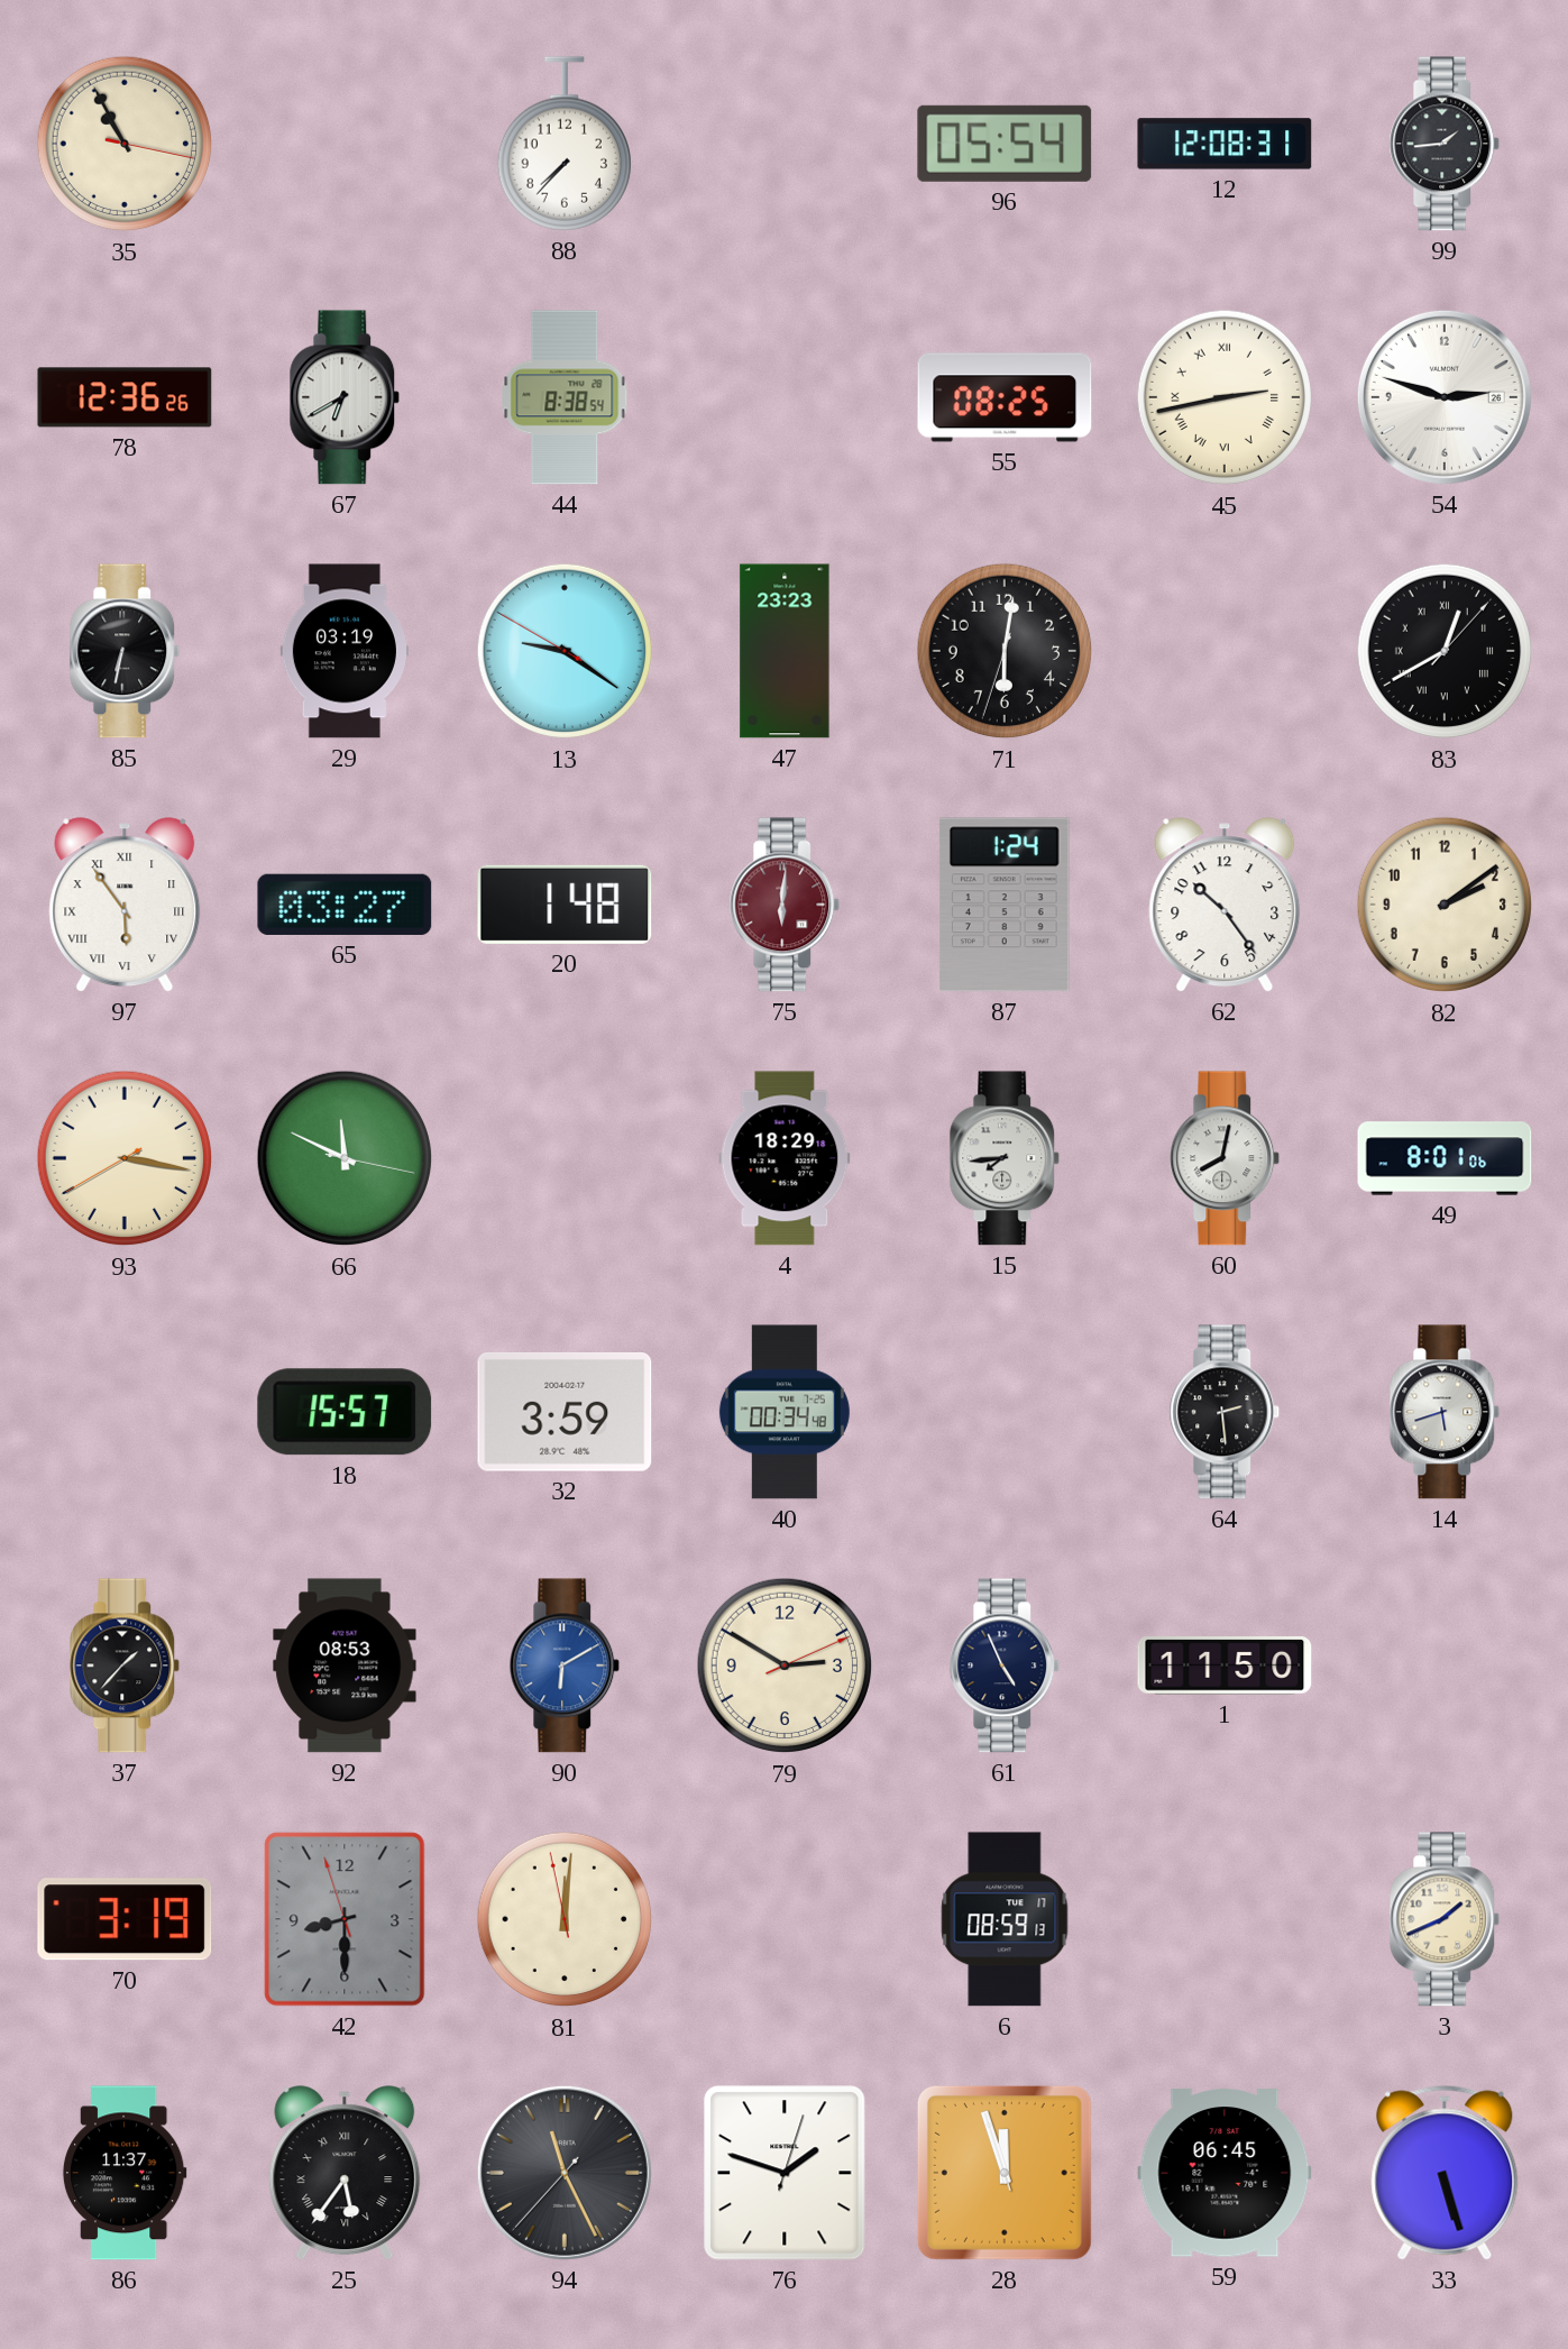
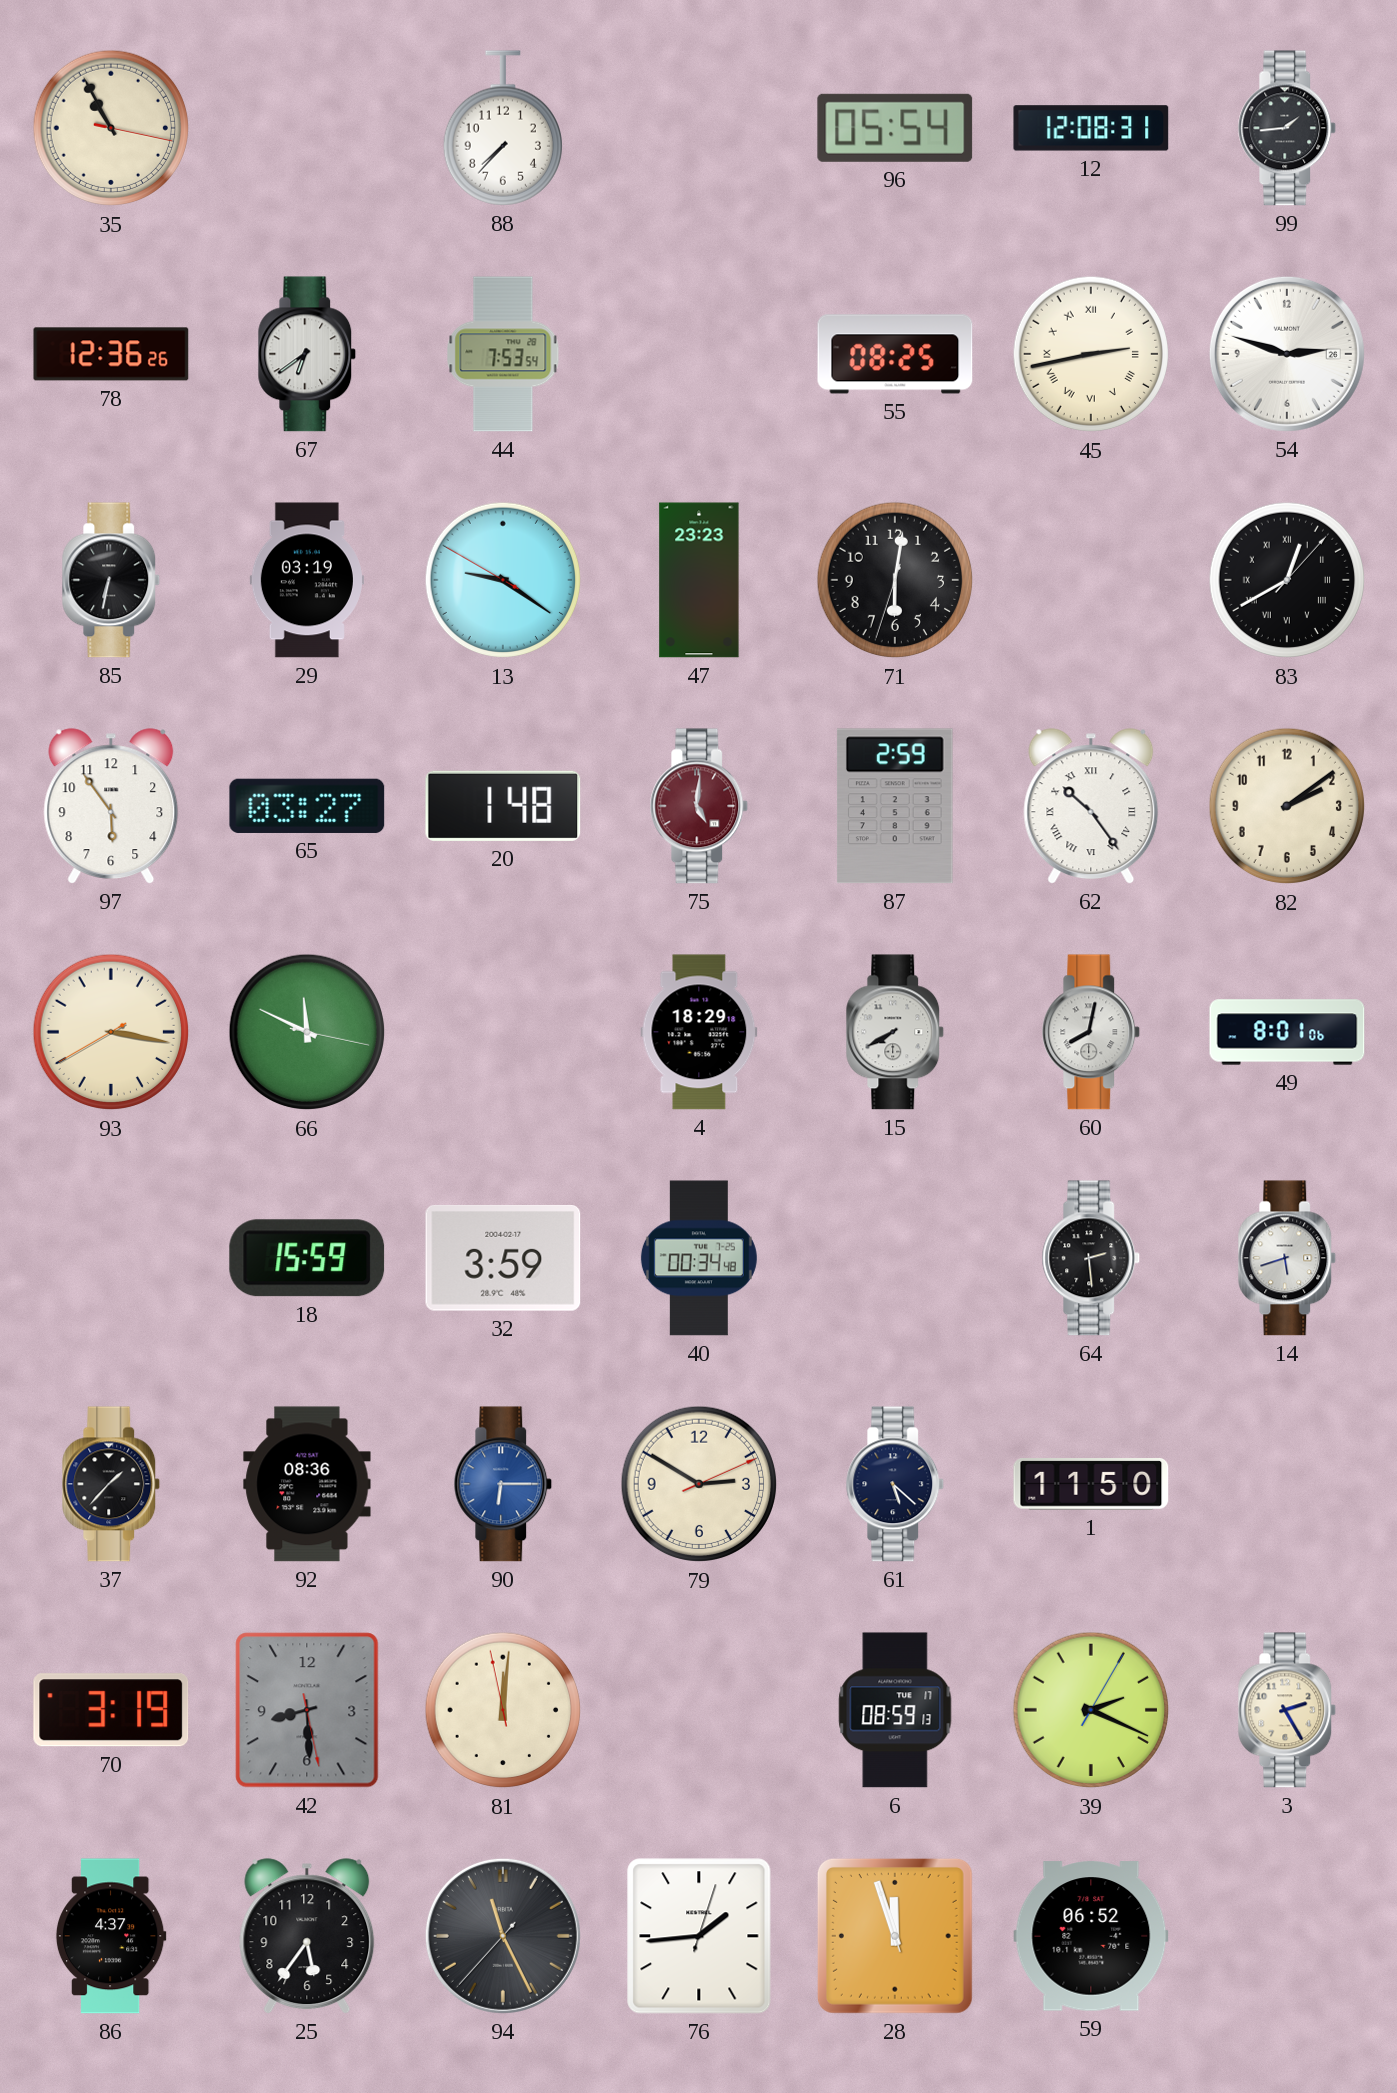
67: 6:40 -> 6:39
44: 8:38 -> 7:53
97 numerals: Roman -> Arabic
75: 6:01 -> 5:01
87: 1:24 -> 2:59
62 numerals: Arabic -> Roman
15: 7:44 -> 7:40
18: 15:57 -> 15:59
92: 08:53 -> 08:36
90: 6:10 -> 6:15
61: 4:56 -> 5:22
42: 8:29:57 -> 8:29:28
39: none -> 2:19
3: 1:41 -> 2:25
86: 11:37 -> 4:37
25 numerals: Roman -> Arabic
76: 1:48 -> 1:44
59: 06:45 -> 06:52
33: 5:27 -> none
